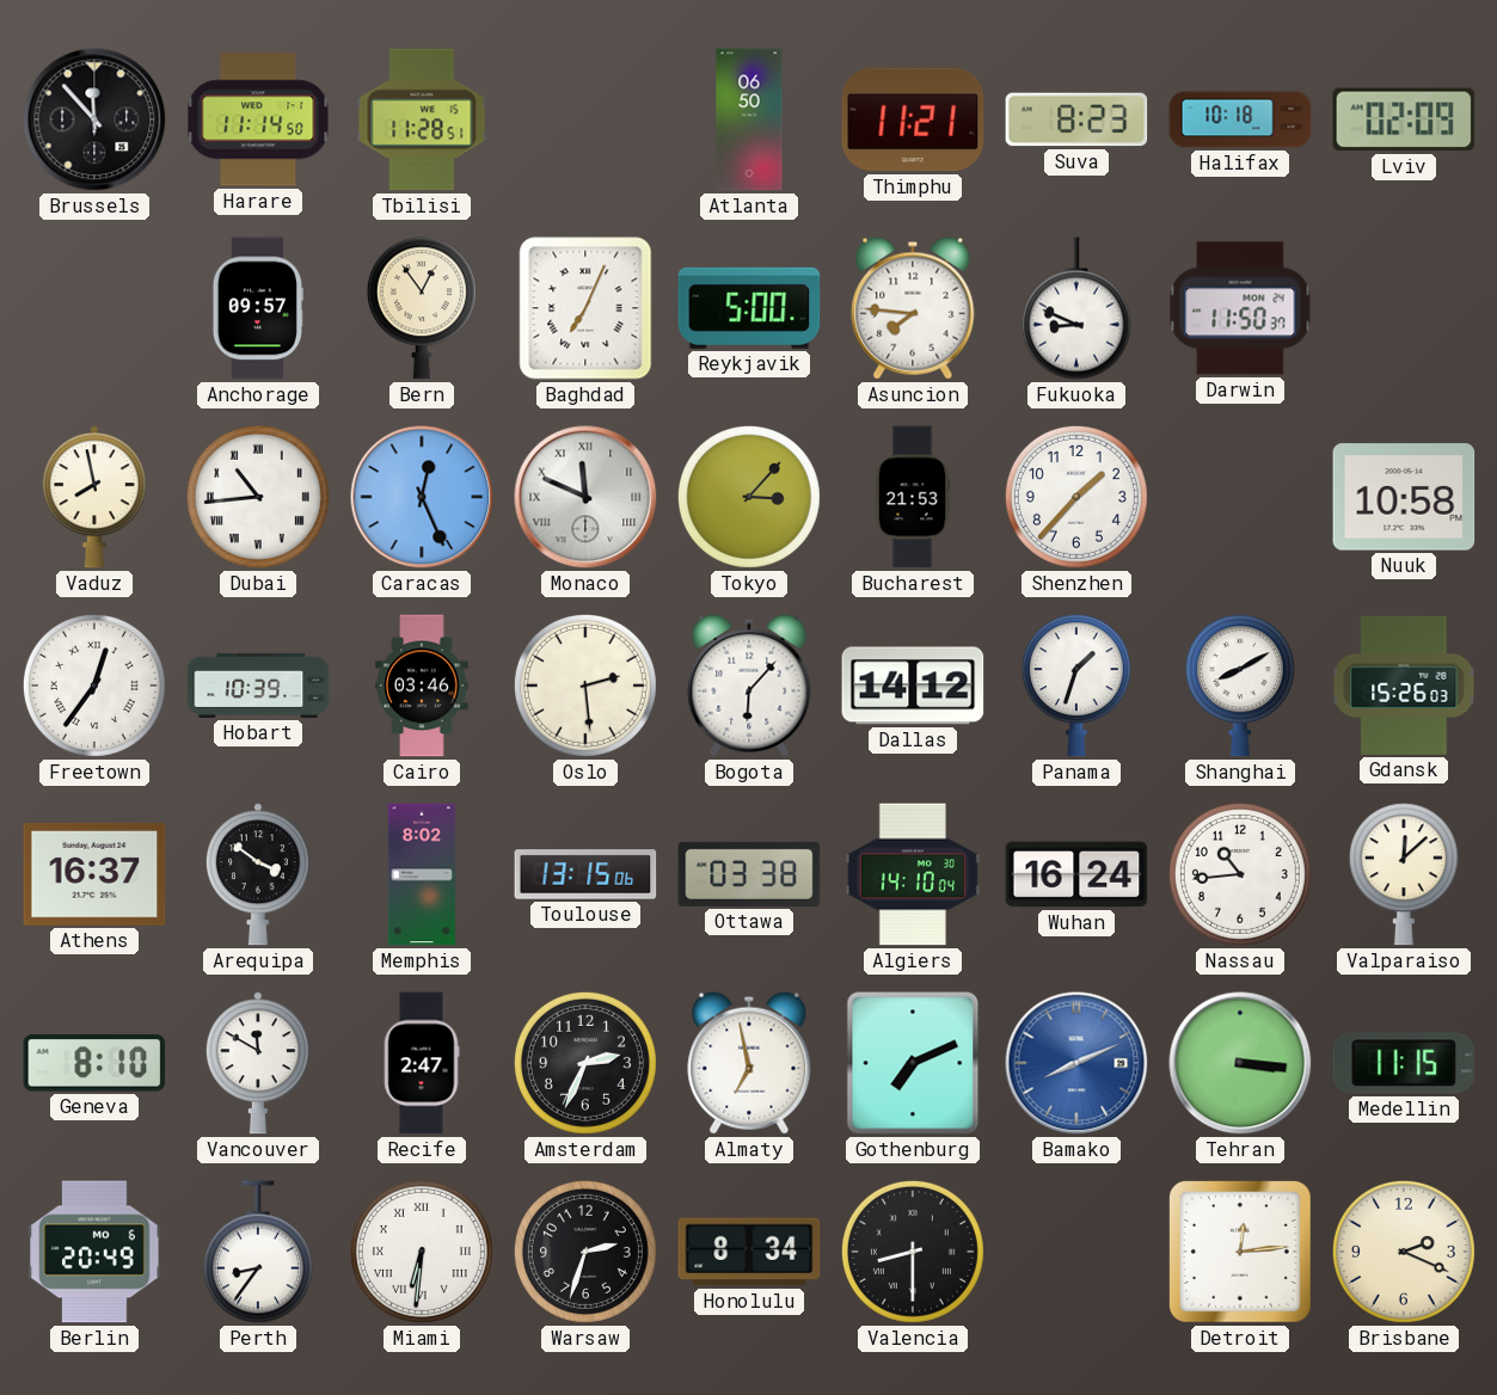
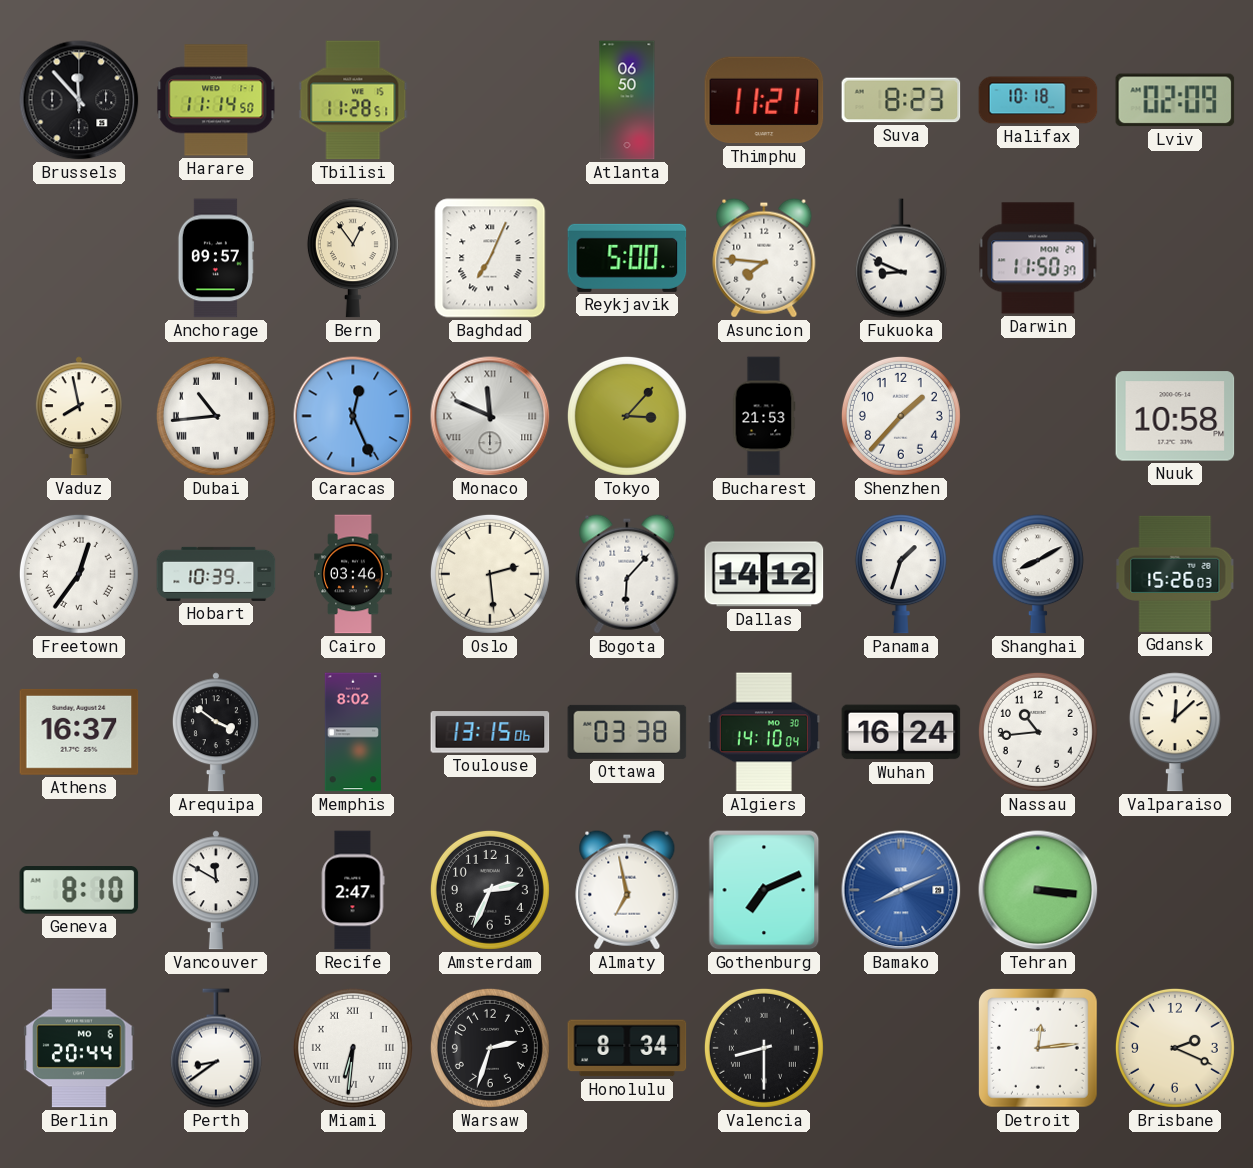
Medellin: 11:15 -> none
Berlin: 20:49 -> 20:44
Perth: 8:36 -> 8:39
